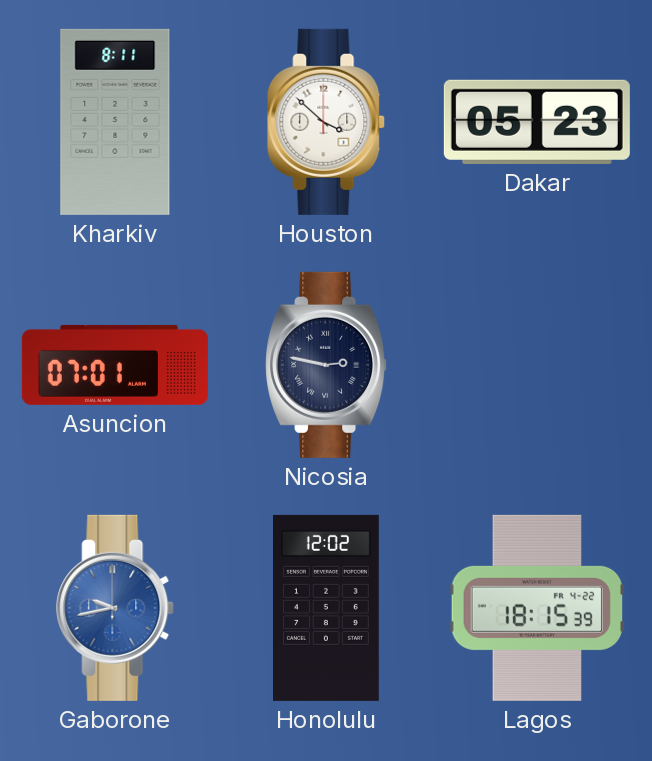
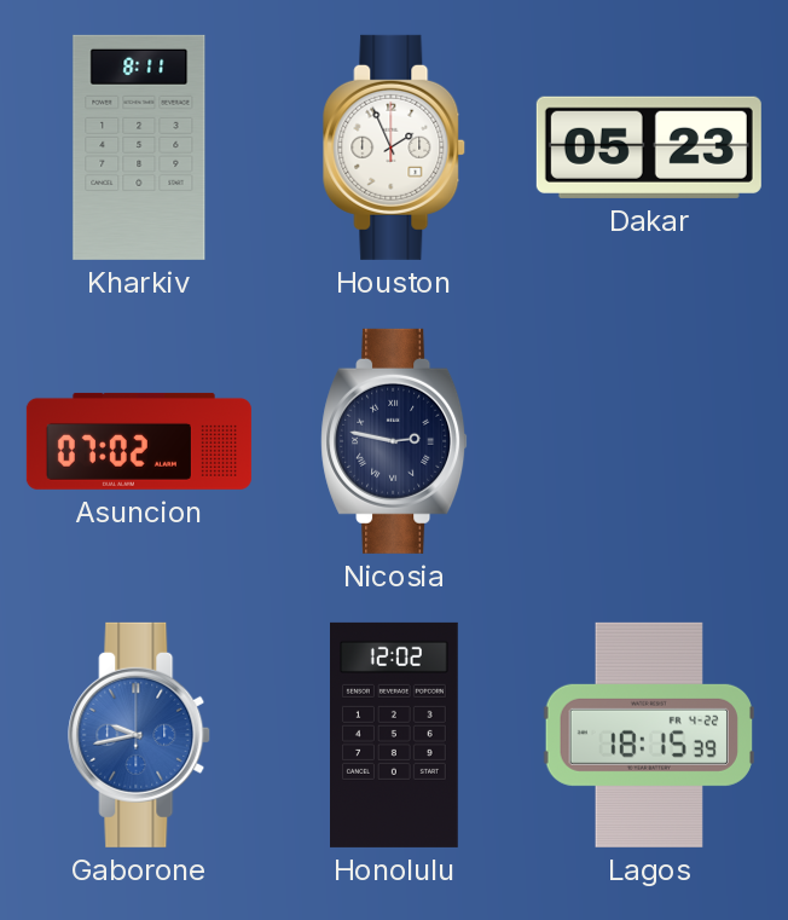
Houston: 3:52 -> 1:56
Asuncion: 07:01 -> 07:02
